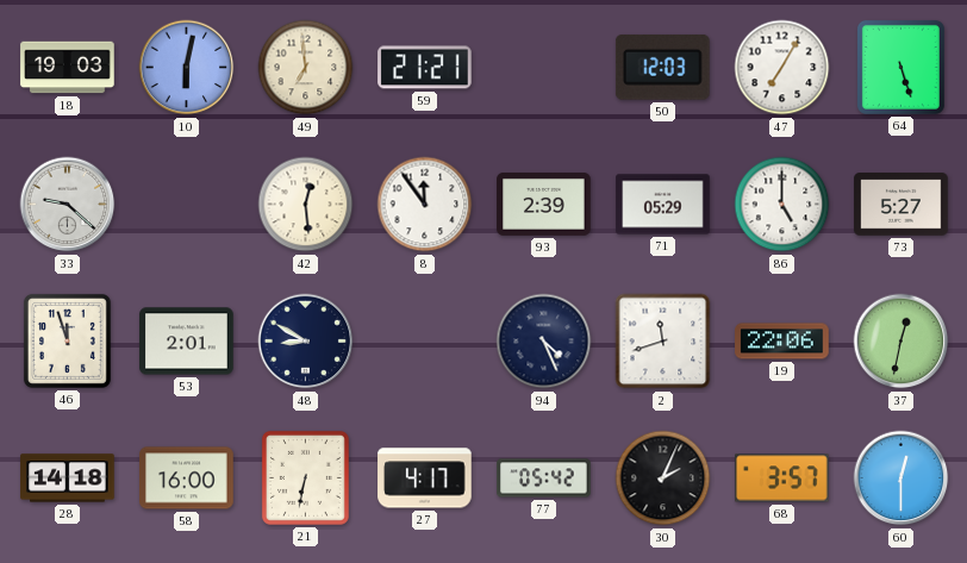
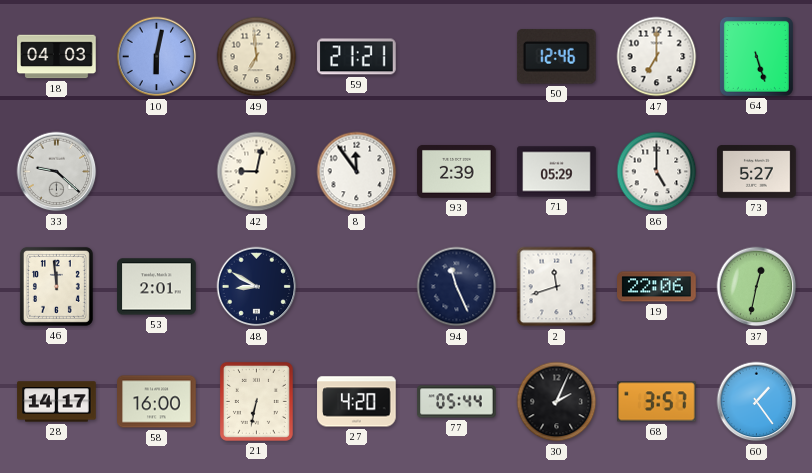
18: 19:03 -> 04:03
50: 12:03 -> 12:46
47: 7:05 -> 7:00
42: 12:29 -> 9:02
46: 11:57 -> 11:59
94: 4:26 -> 11:26
28: 14:18 -> 14:17
27: 4:17 -> 4:20
77: 05:42 -> 05:44
60: 12:30 -> 1:24
